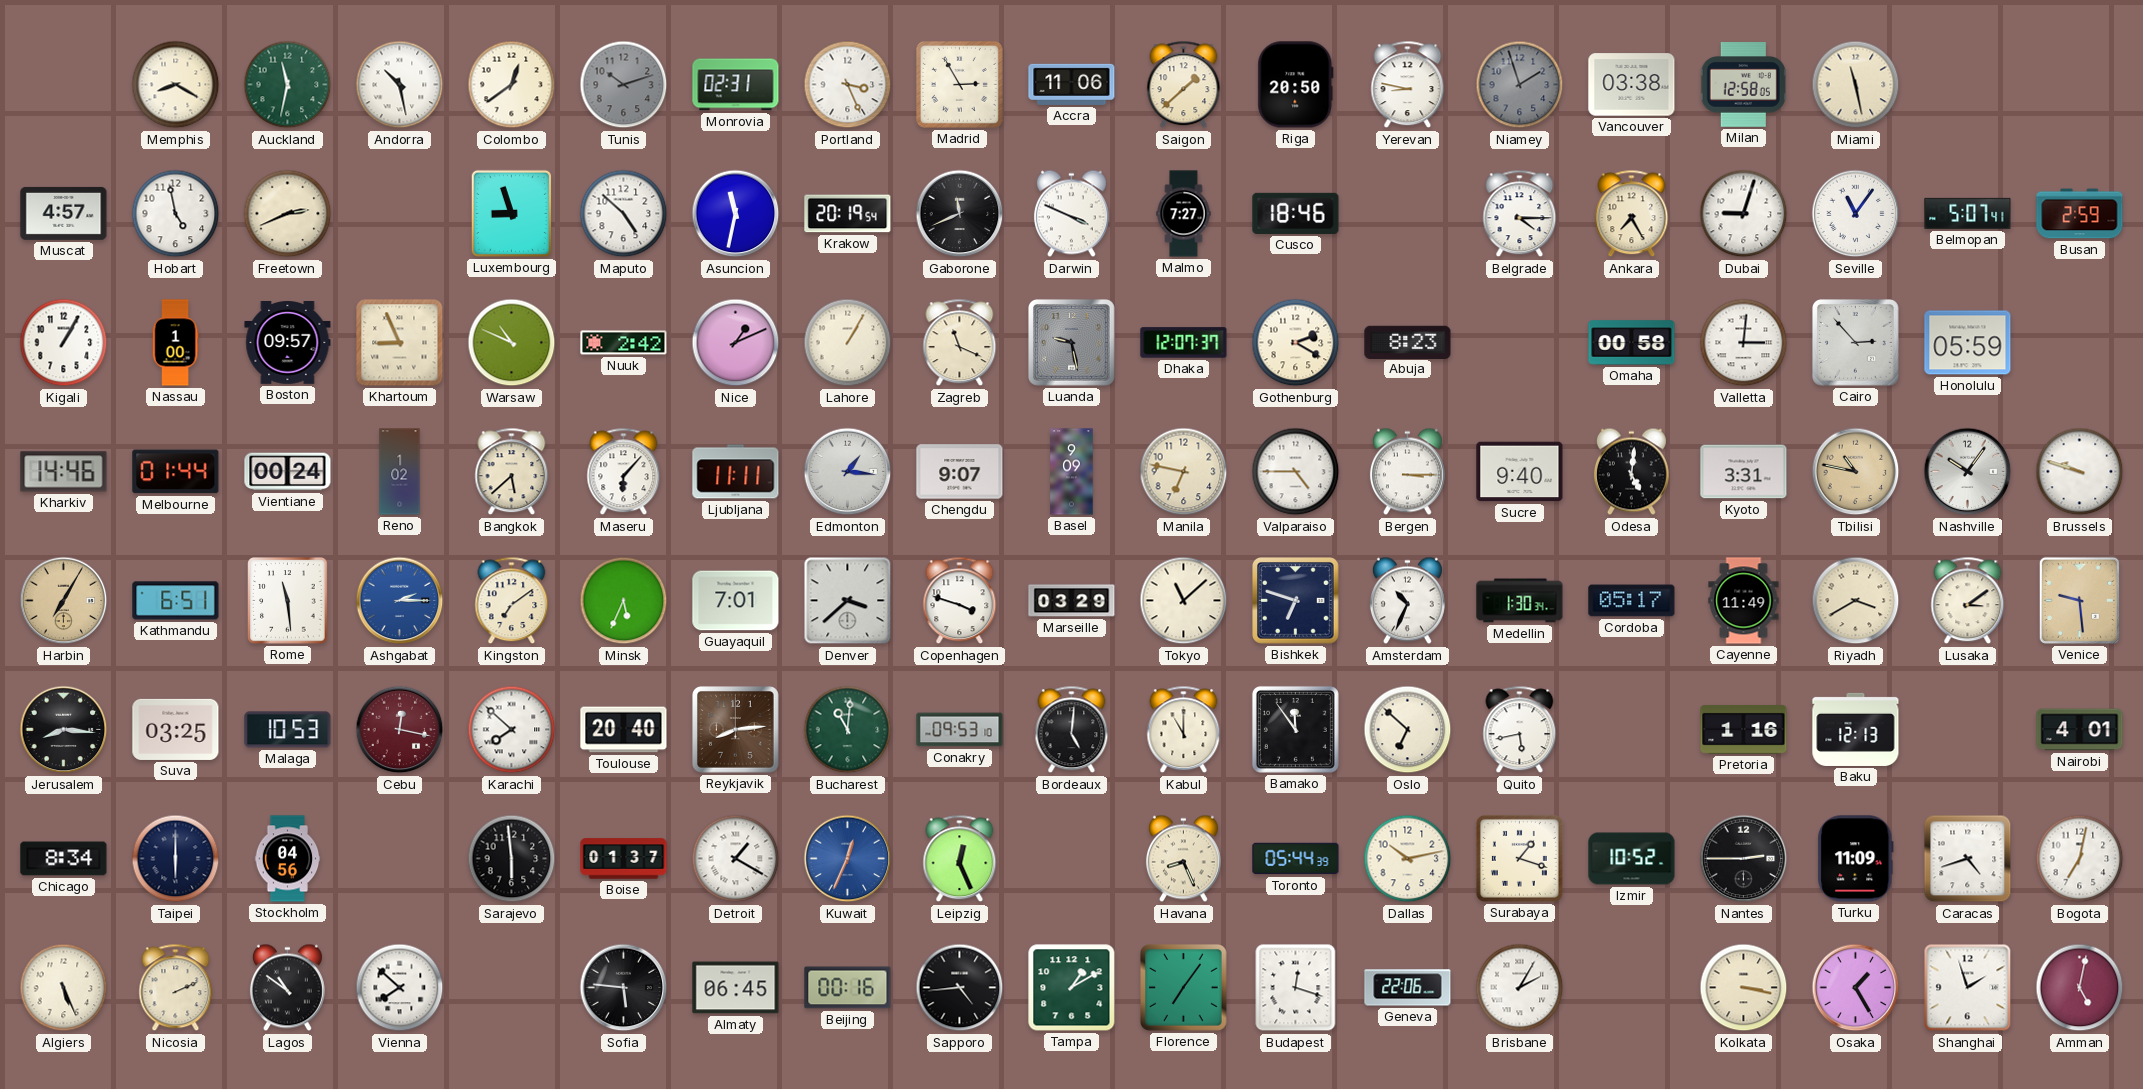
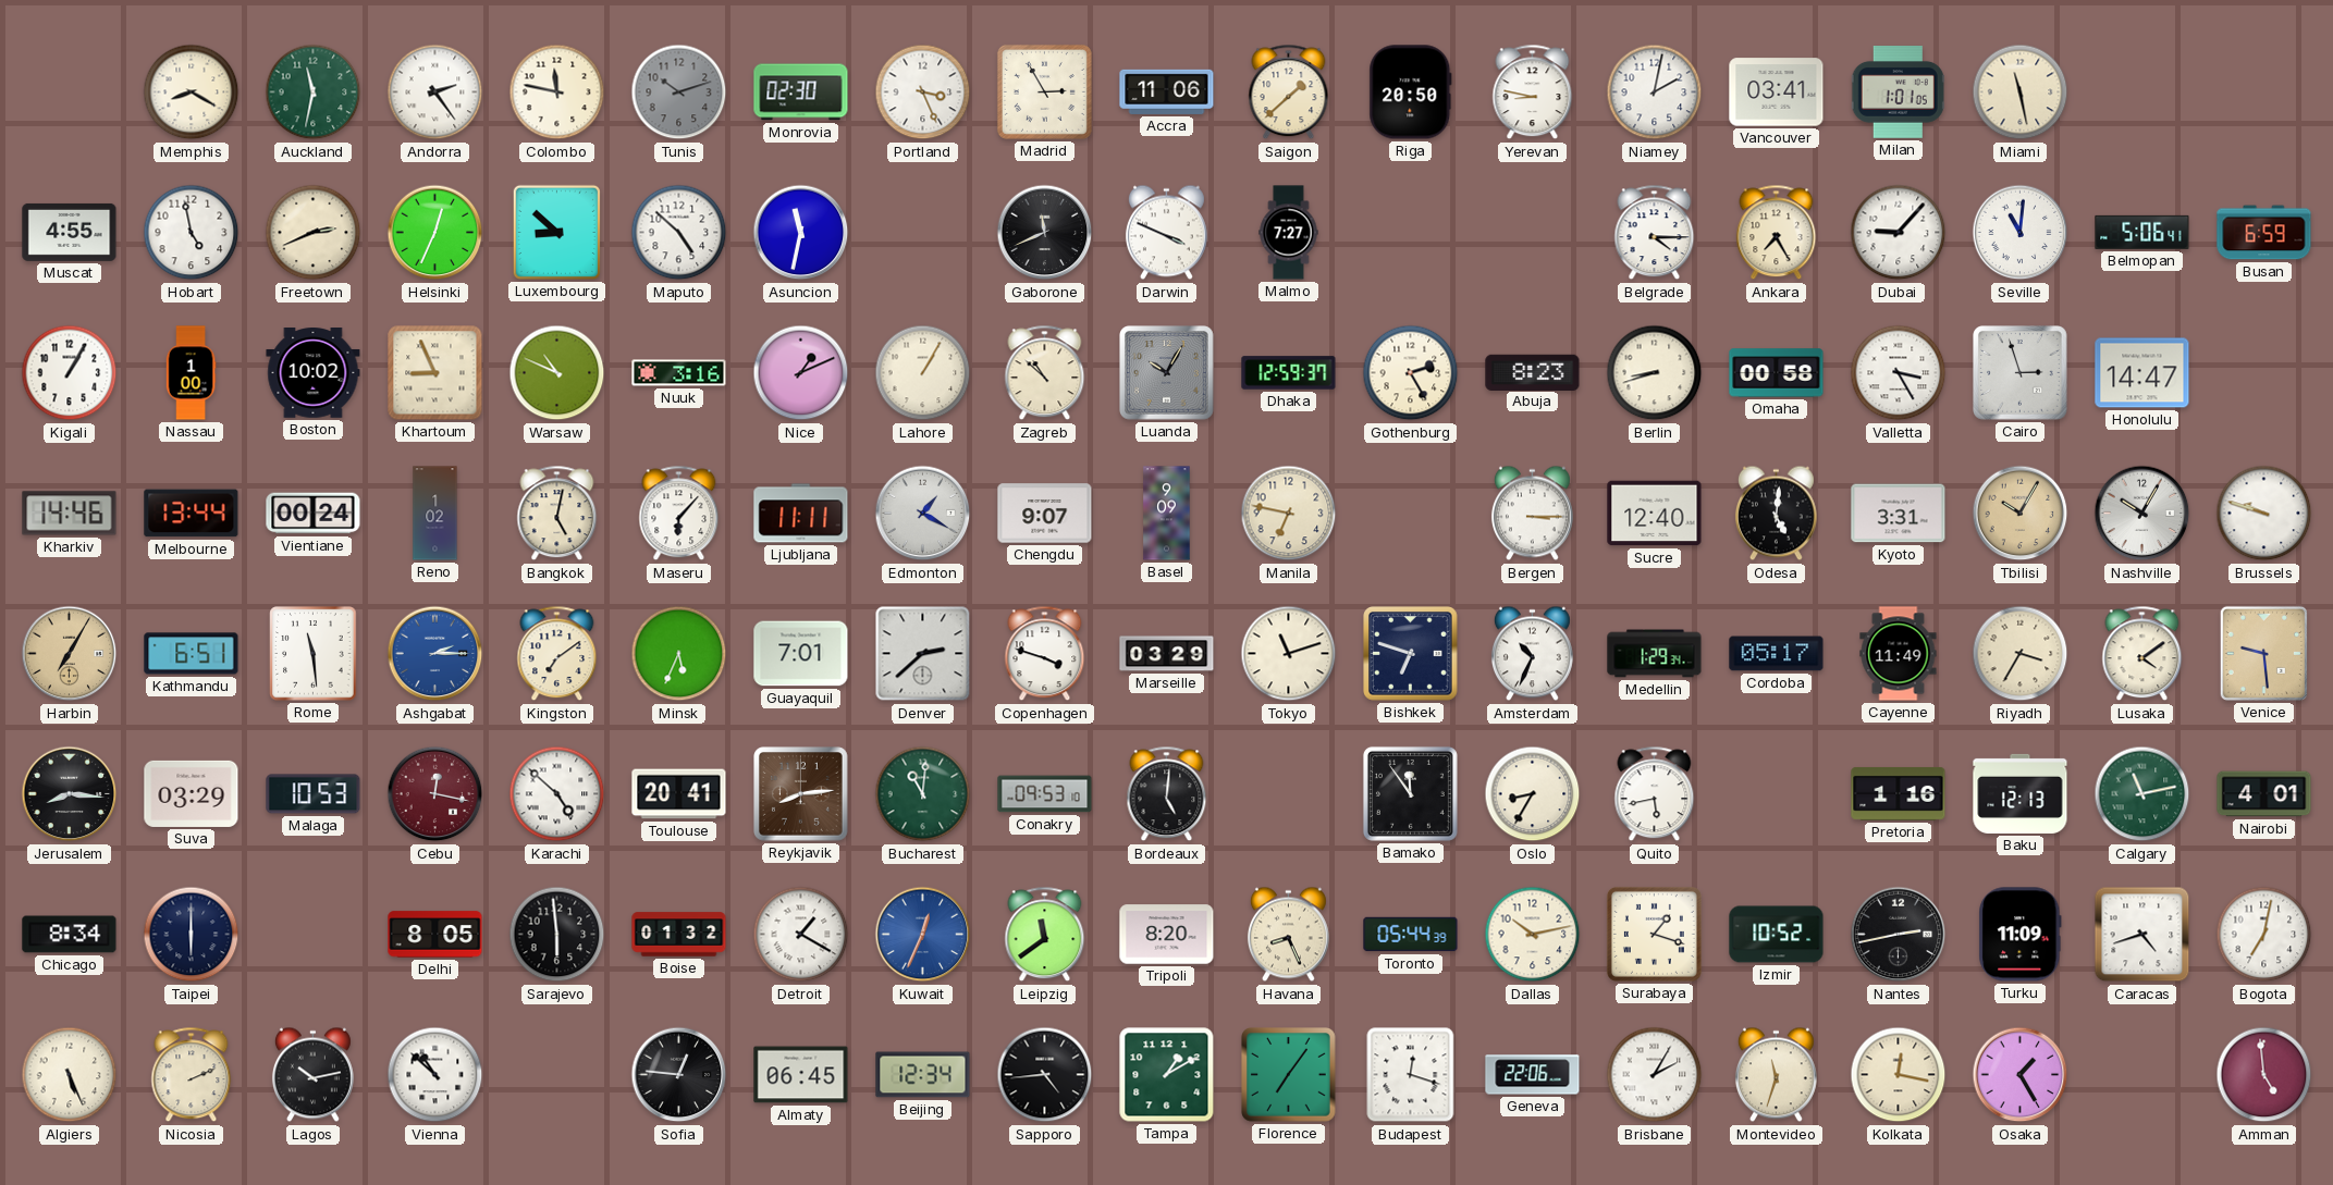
Andorra: 10:28 -> 2:24
Colombo: 12:39 -> 11:47
Monrovia: 02:31 -> 02:30
Niamey: 1:57 -> 2:02
Niamey dial: grey -> white
Vancouver: 03:38 -> 03:41
Milan: 12:58 -> 1:01
Muscat: 4:57 -> 4:55
Helsinki: none -> 12:34
Luxembourg: 8:57 -> 8:52
Krakow: 20:19 -> none
Cusco: 18:46 -> none
Dubai: 9:03 -> 9:07
Seville: 11:06 -> 11:01
Belmopan: 5:07 -> 5:06
Busan: 2:59 -> 6:59
Boston: 09:57 -> 10:02
Nuuk: 2:42 -> 3:16
Zagreb: 11:19 -> 10:52
Luanda: 9:28 -> 10:05
Dhaka: 12:07 -> 12:59
Gothenburg: 2:20 -> 2:25
Berlin: none -> 8:42
Valletta: 3:01 -> 3:25
Cairo: 2:53 -> 2:57
Honolulu: 05:59 -> 14:47
Melbourne: 01:44 -> 13:44
Bangkok: 5:38 -> 5:02
Edmonton: 1:16 -> 1:20
Valparaiso: 4:45 -> none
Sucre: 9:40 -> 12:40
Tbilisi: 10:47 -> 10:05
Nashville: 10:06 -> 10:05
Denver: 3:38 -> 2:38
Tokyo: 11:08 -> 11:12
Medellin: 1:30 -> 1:29
Riyadh: 3:40 -> 3:35
Lusaka: 3:09 -> 4:09
Suva: 03:25 -> 03:29
Karachi: 7:52 -> 4:52
Toulouse: 20:40 -> 20:41
Kabul: 11:00 -> none
Oslo: 6:52 -> 8:35
Calgary: none -> 11:13
Stockholm: 04:56 -> none
Delhi: none -> 8:05
Boise: 01:37 -> 01:32
Leipzig: 12:26 -> 11:39
Tripoli: none -> 8:20
Nantes: 2:45 -> 2:43
Lagos: 10:51 -> 10:13
Vienna: 7:52 -> 10:52
Sofia: 5:46 -> 12:46
Beijing: 00:16 -> 12:34
Montevideo: none -> 11:33
Kolkata: 3:17 -> 12:17
Shanghai: 1:57 -> none
Amman: 5:02 -> 4:59
